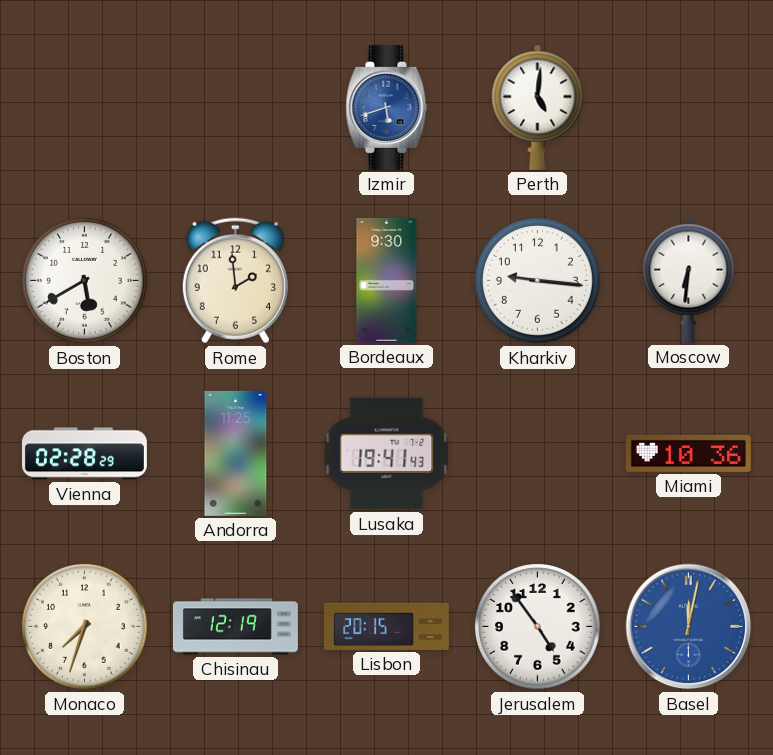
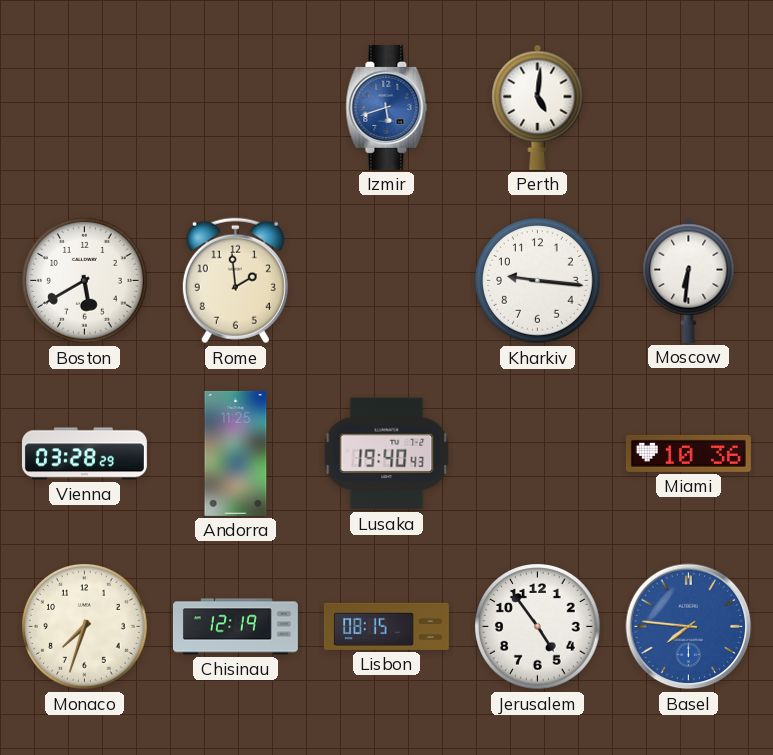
Bordeaux: 9:30 -> none
Vienna: 02:28 -> 03:28
Lusaka: 19:41 -> 19:40
Lisbon: 20:15 -> 08:15
Basel: 12:02 -> 7:46
